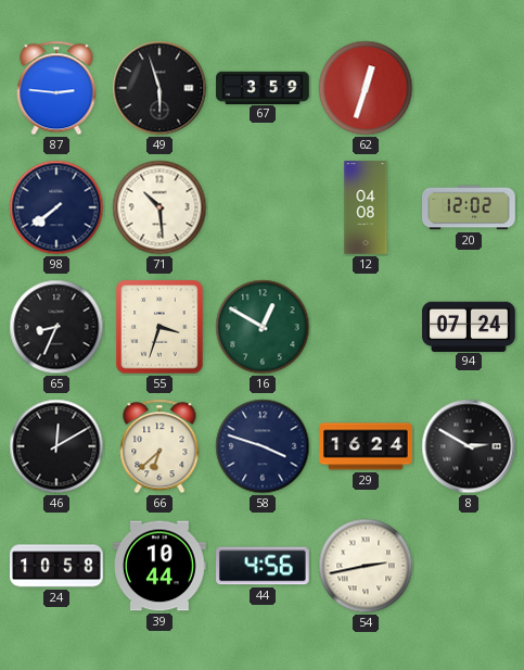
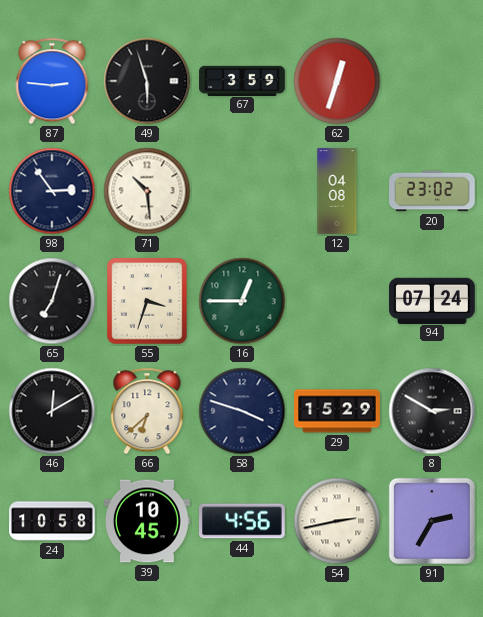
98: 7:39 -> 2:54
20: 12:02 -> 23:02
65: 8:34 -> 7:03
16: 12:50 -> 12:45
29: 16:24 -> 15:29
39: 10:44 -> 10:45
91: none -> 2:35
